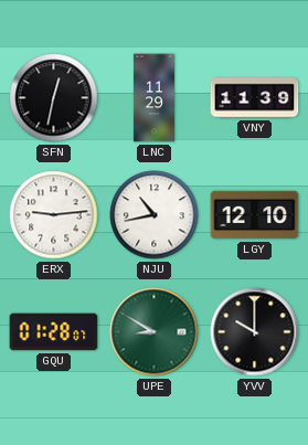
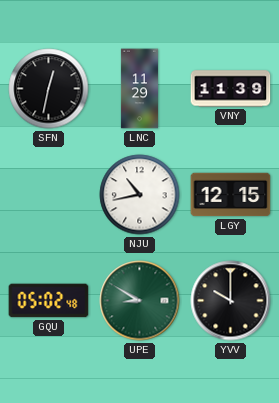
ERX: 9:14 -> none
LGY: 12:10 -> 12:15
GQU: 01:28 -> 05:02
